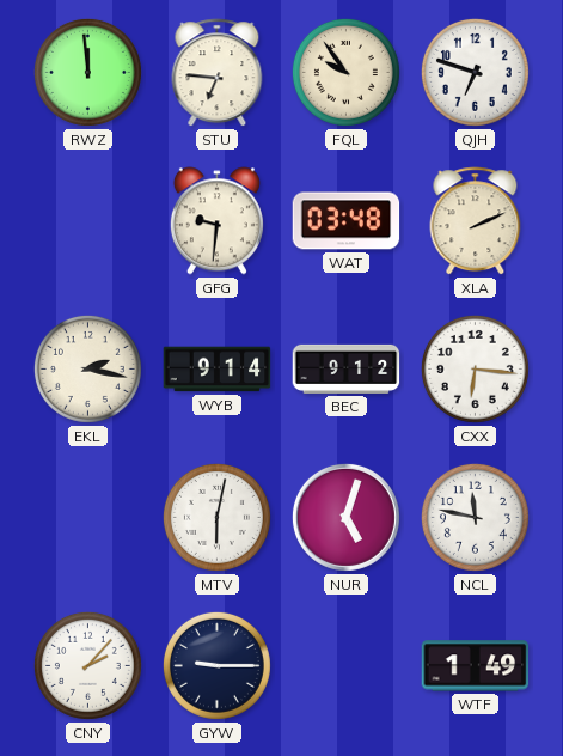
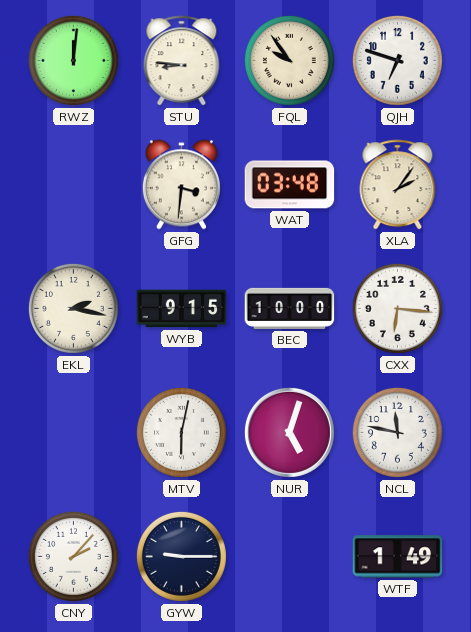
RWZ: 11:59 -> 12:01
STU: 6:46 -> 8:46
GFG: 9:31 -> 3:31
XLA: 2:11 -> 2:06
WYB: 9:14 -> 9:15
BEC: 9:12 -> 10:00
